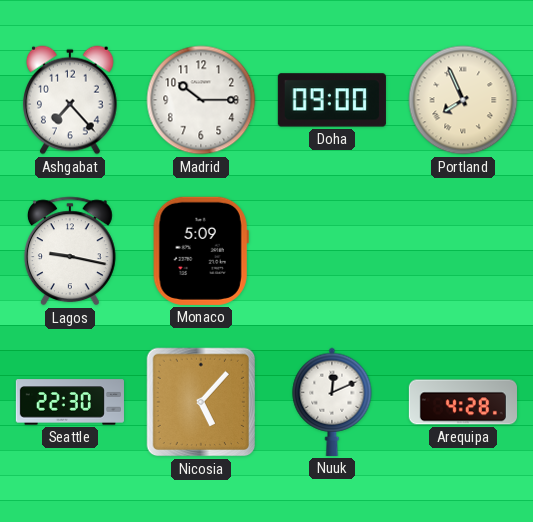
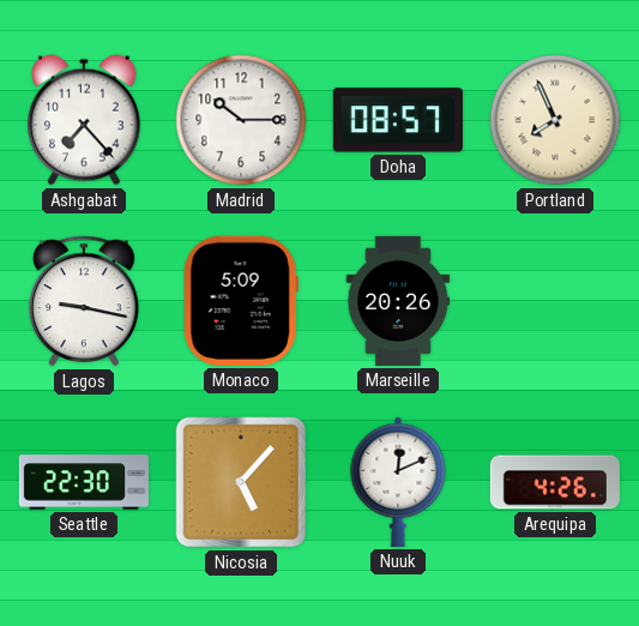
Doha: 09:00 -> 08:57
Marseille: none -> 20:26
Arequipa: 4:28 -> 4:26
